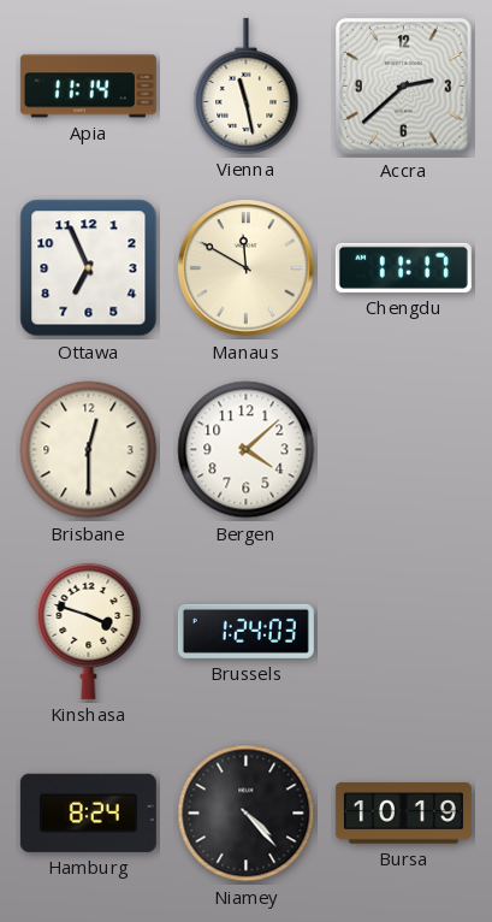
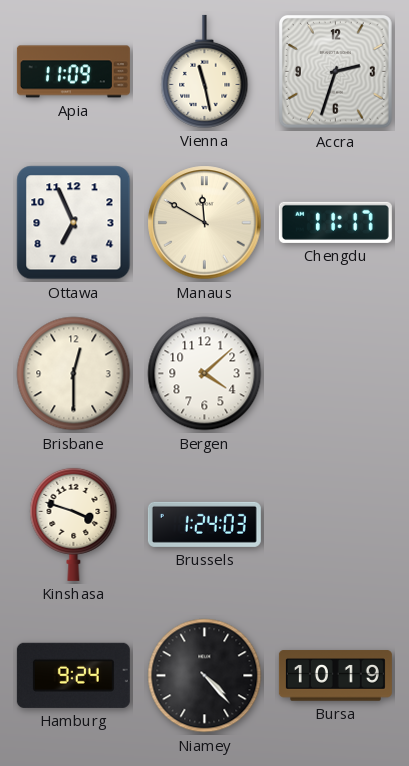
Apia: 11:14 -> 11:09
Accra: 2:38 -> 2:33
Hamburg: 8:24 -> 9:24
